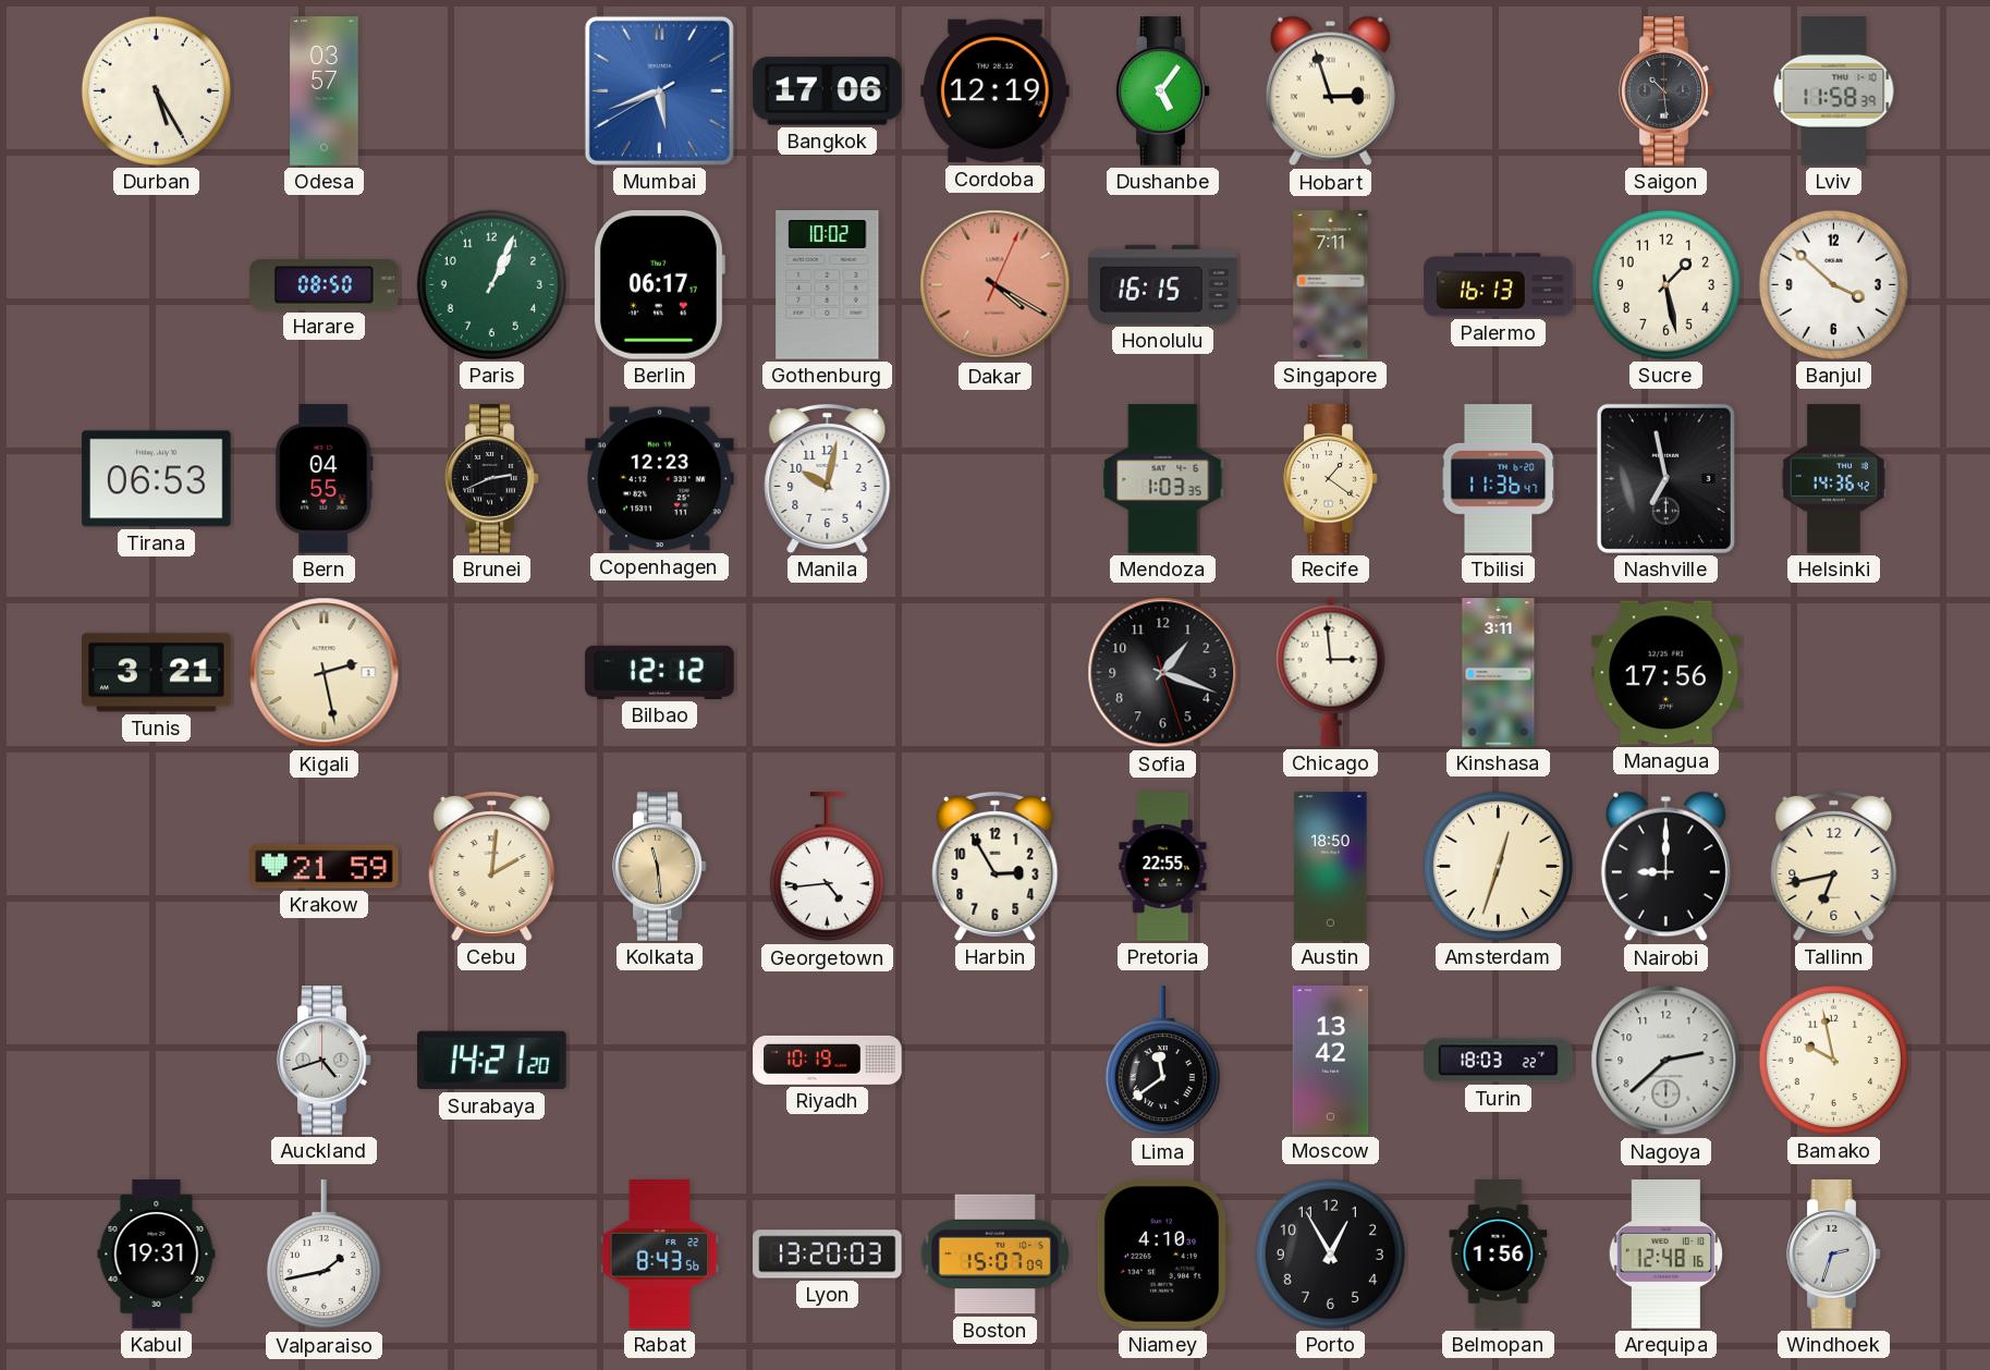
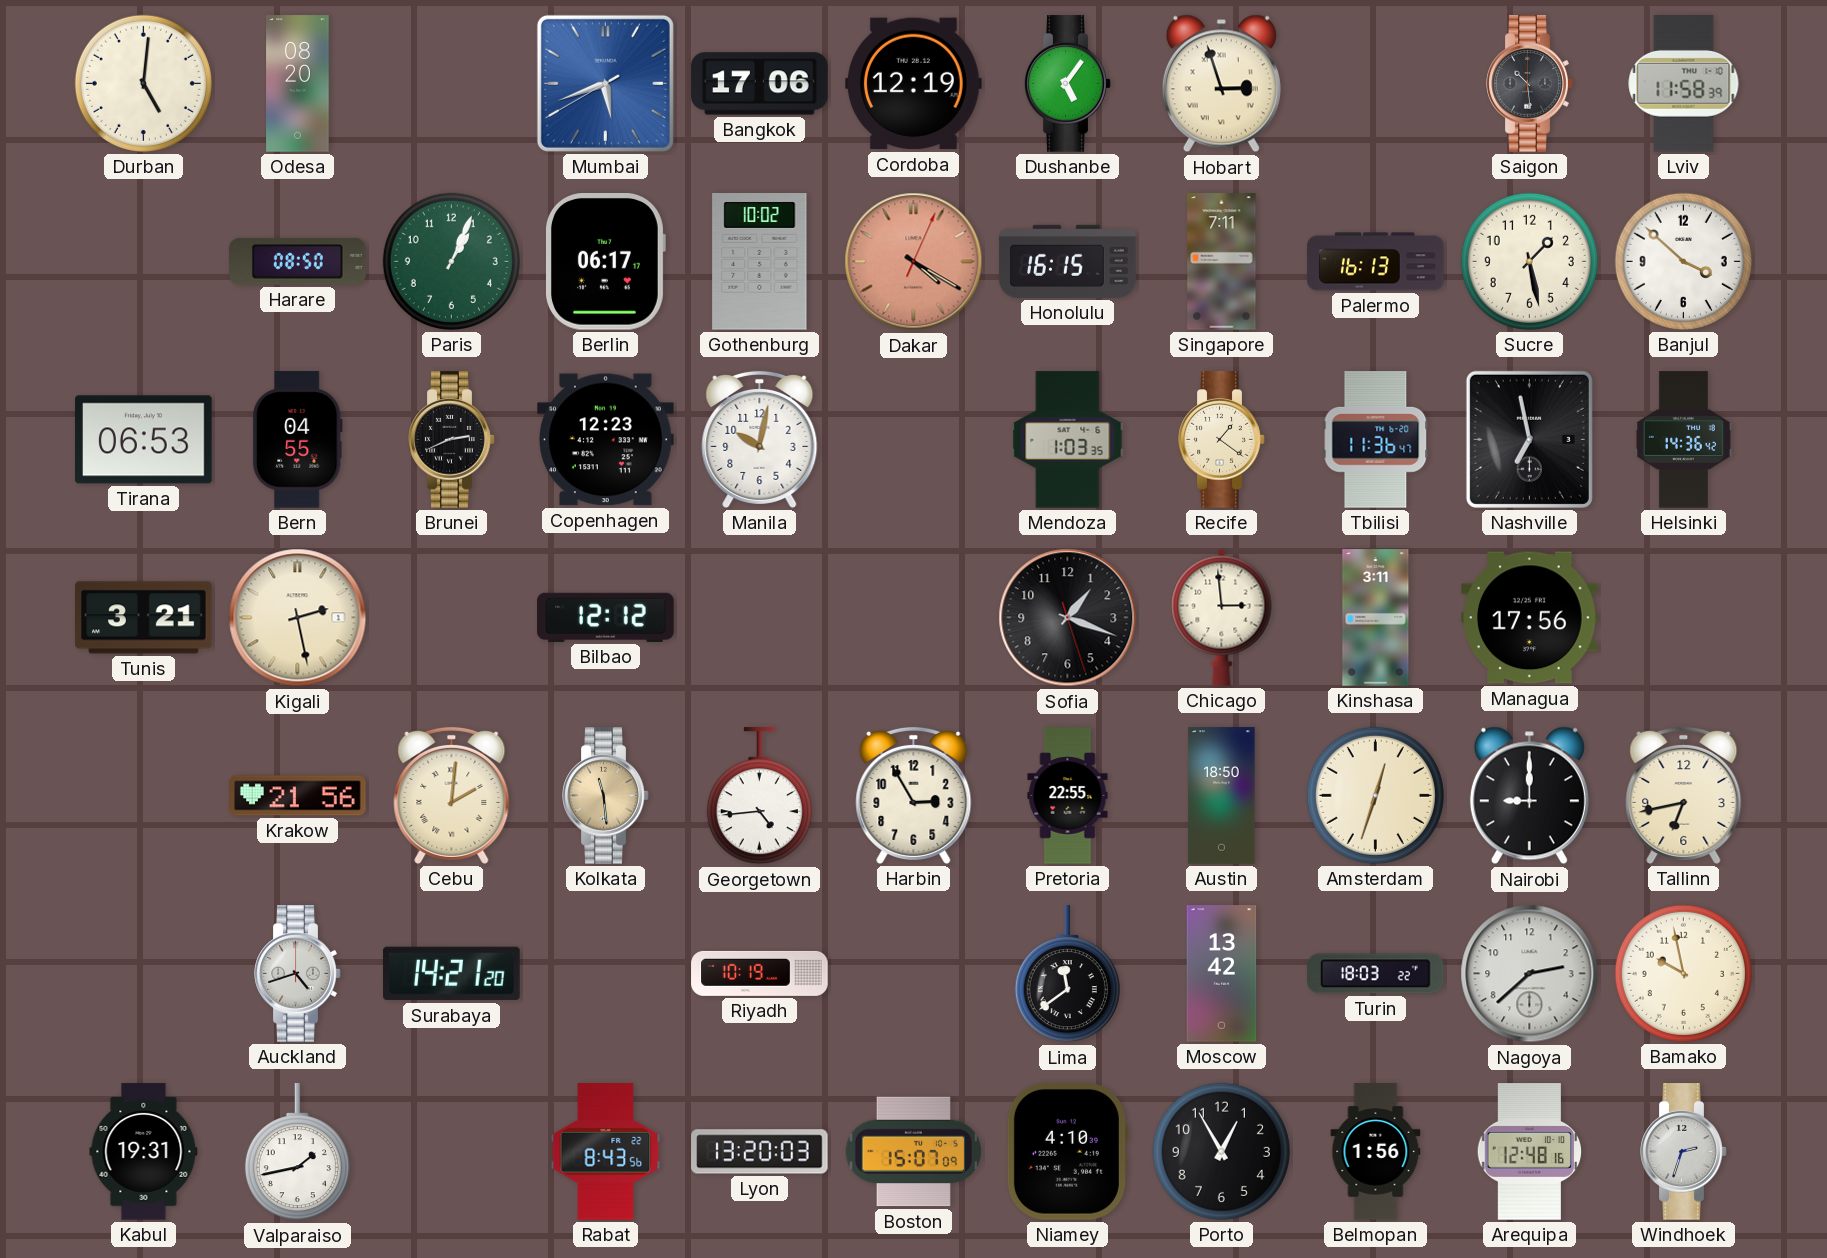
Durban: 5:25 -> 5:01
Odesa: 03:57 -> 08:20
Krakow: 21:59 -> 21:56
